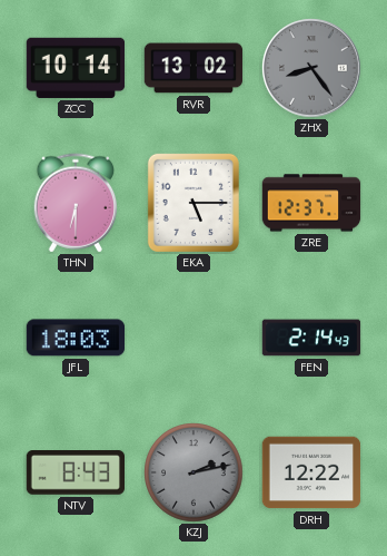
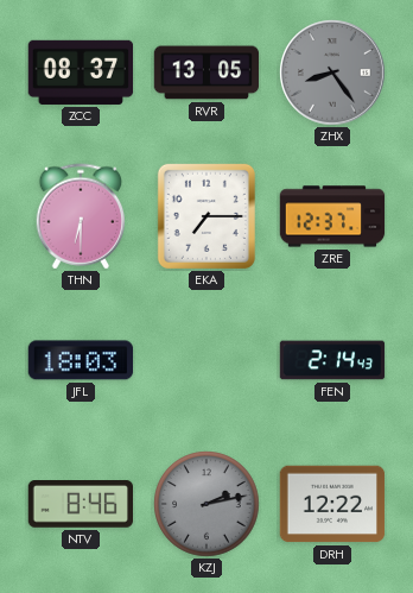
ZCC: 10:14 -> 08:37
RVR: 13:02 -> 13:05
EKA: 5:15 -> 7:15
NTV: 8:43 -> 8:46
